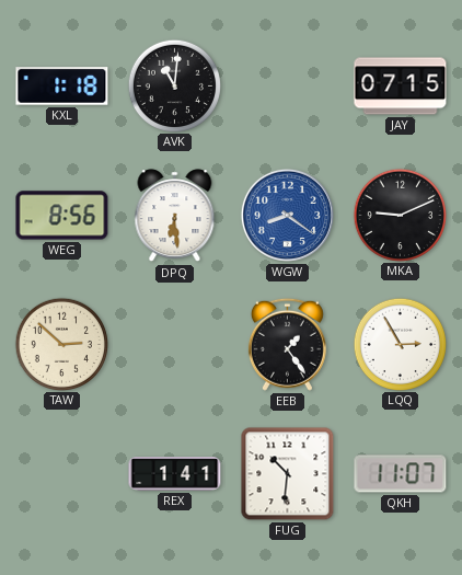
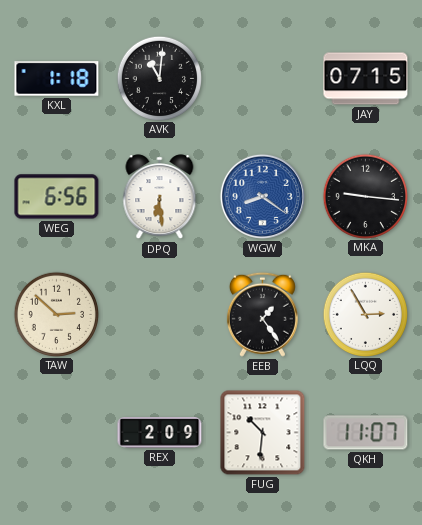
WEG: 8:56 -> 6:56
MKA: 9:11 -> 9:16
REX: 1:41 -> 2:09
